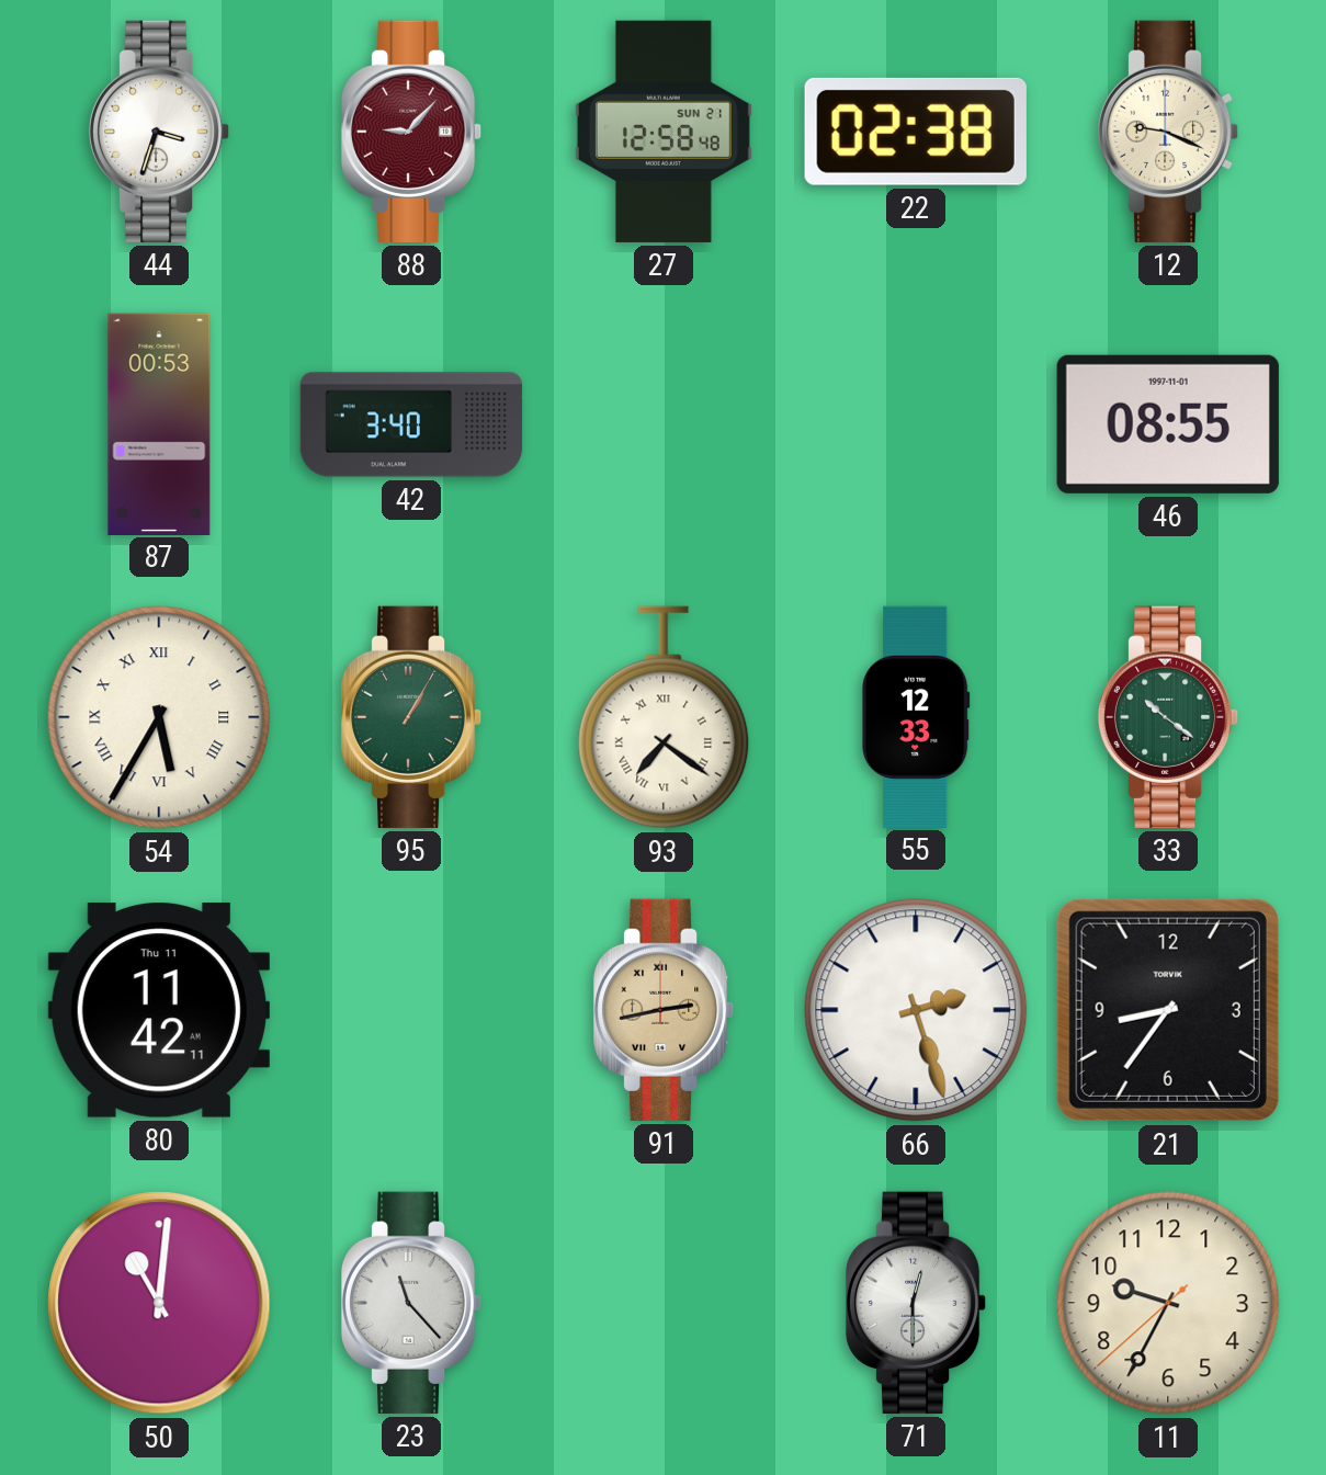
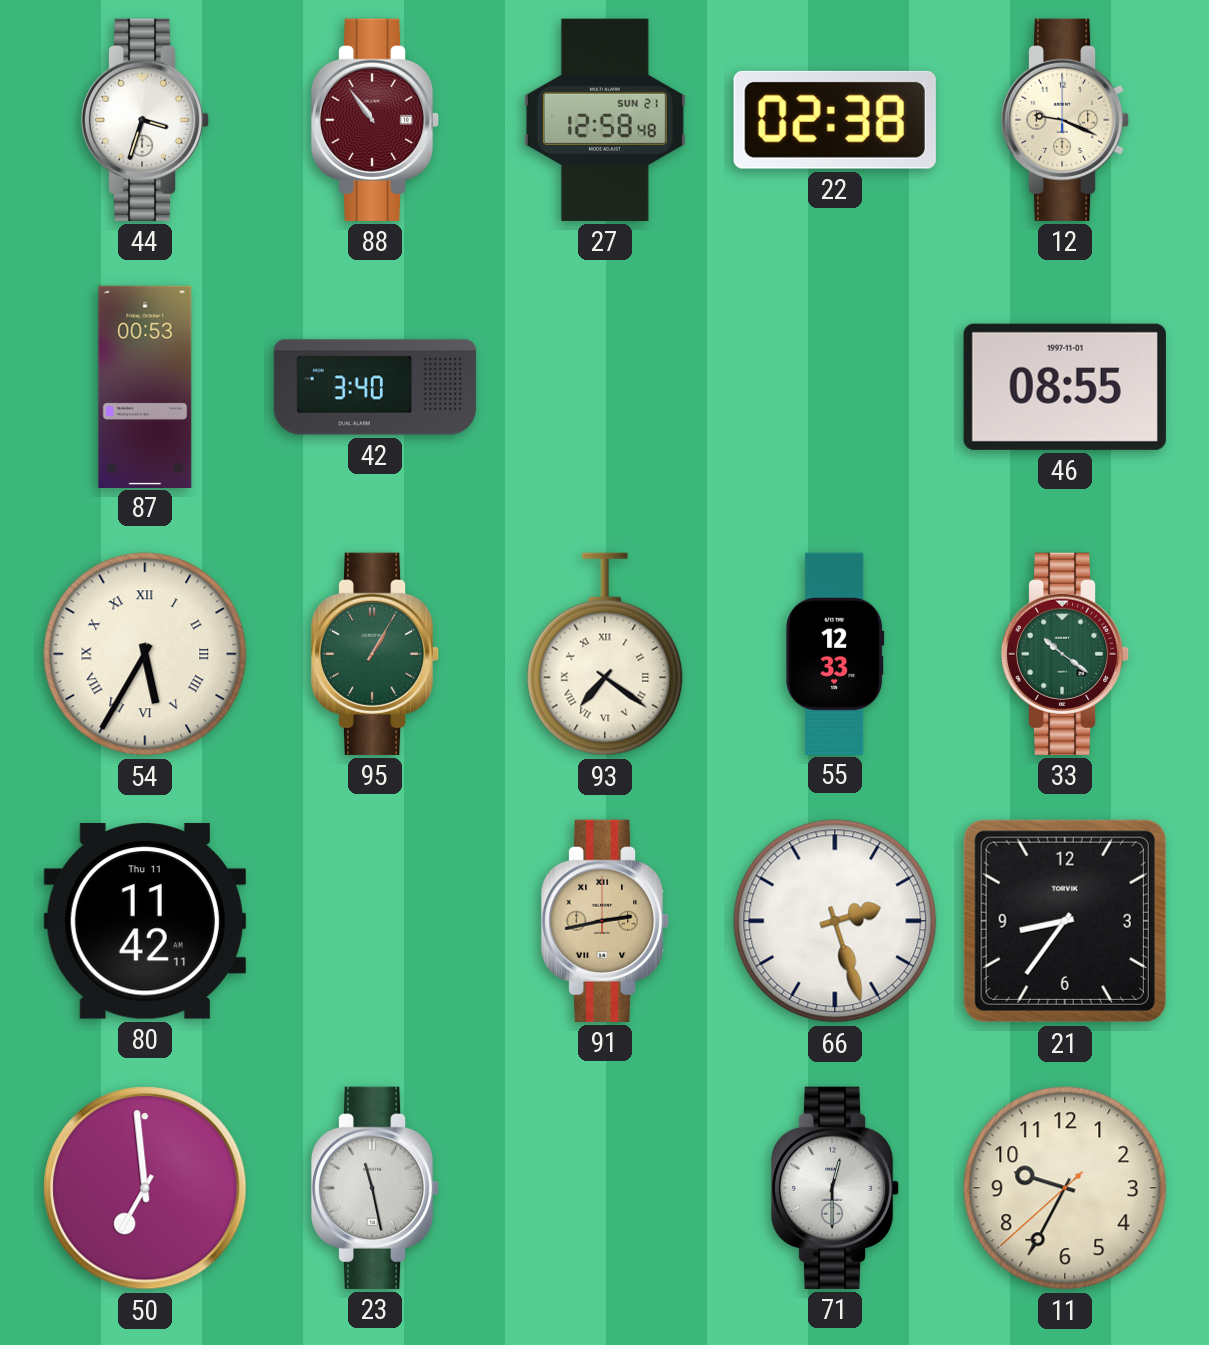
88: 9:07 -> 10:54
50: 11:01 -> 6:59
23: 11:23 -> 11:28
